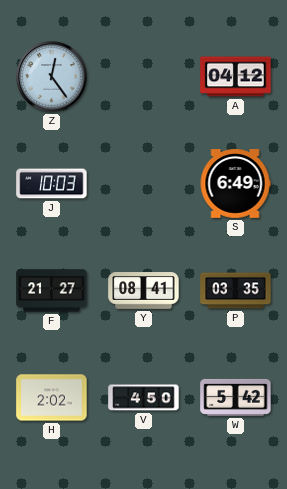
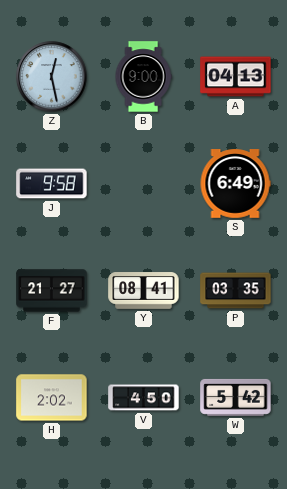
Z: 12:24 -> 12:28
B: none -> 9:00
A: 04:12 -> 04:13
J: 10:03 -> 9:58
